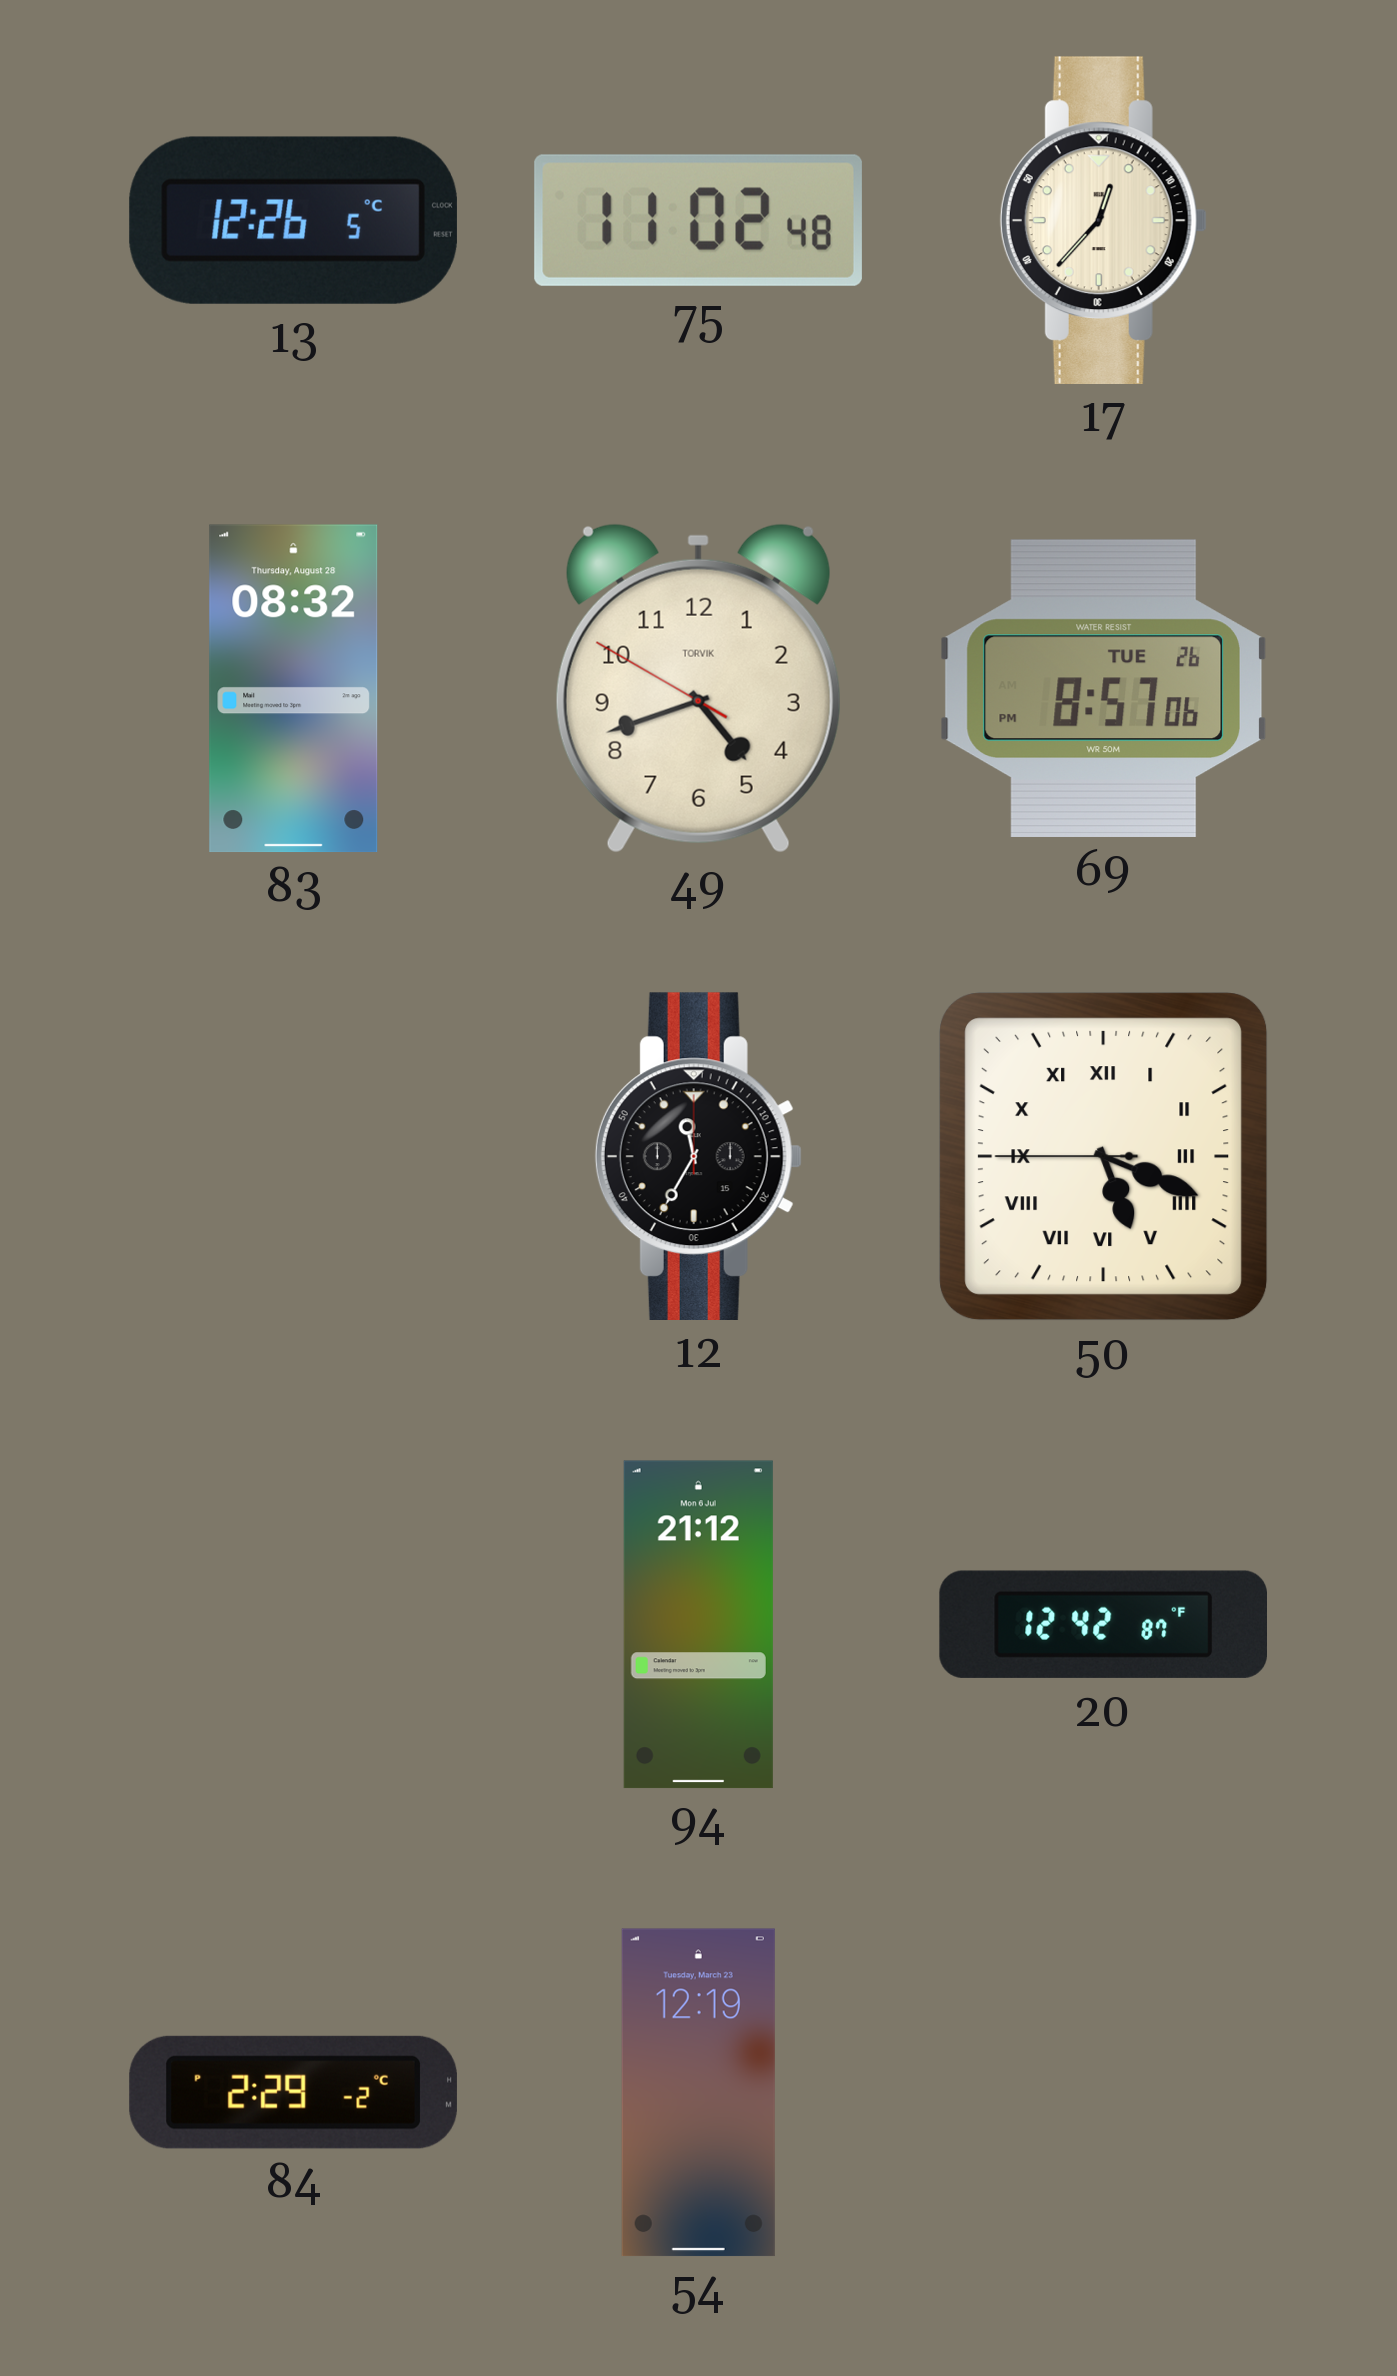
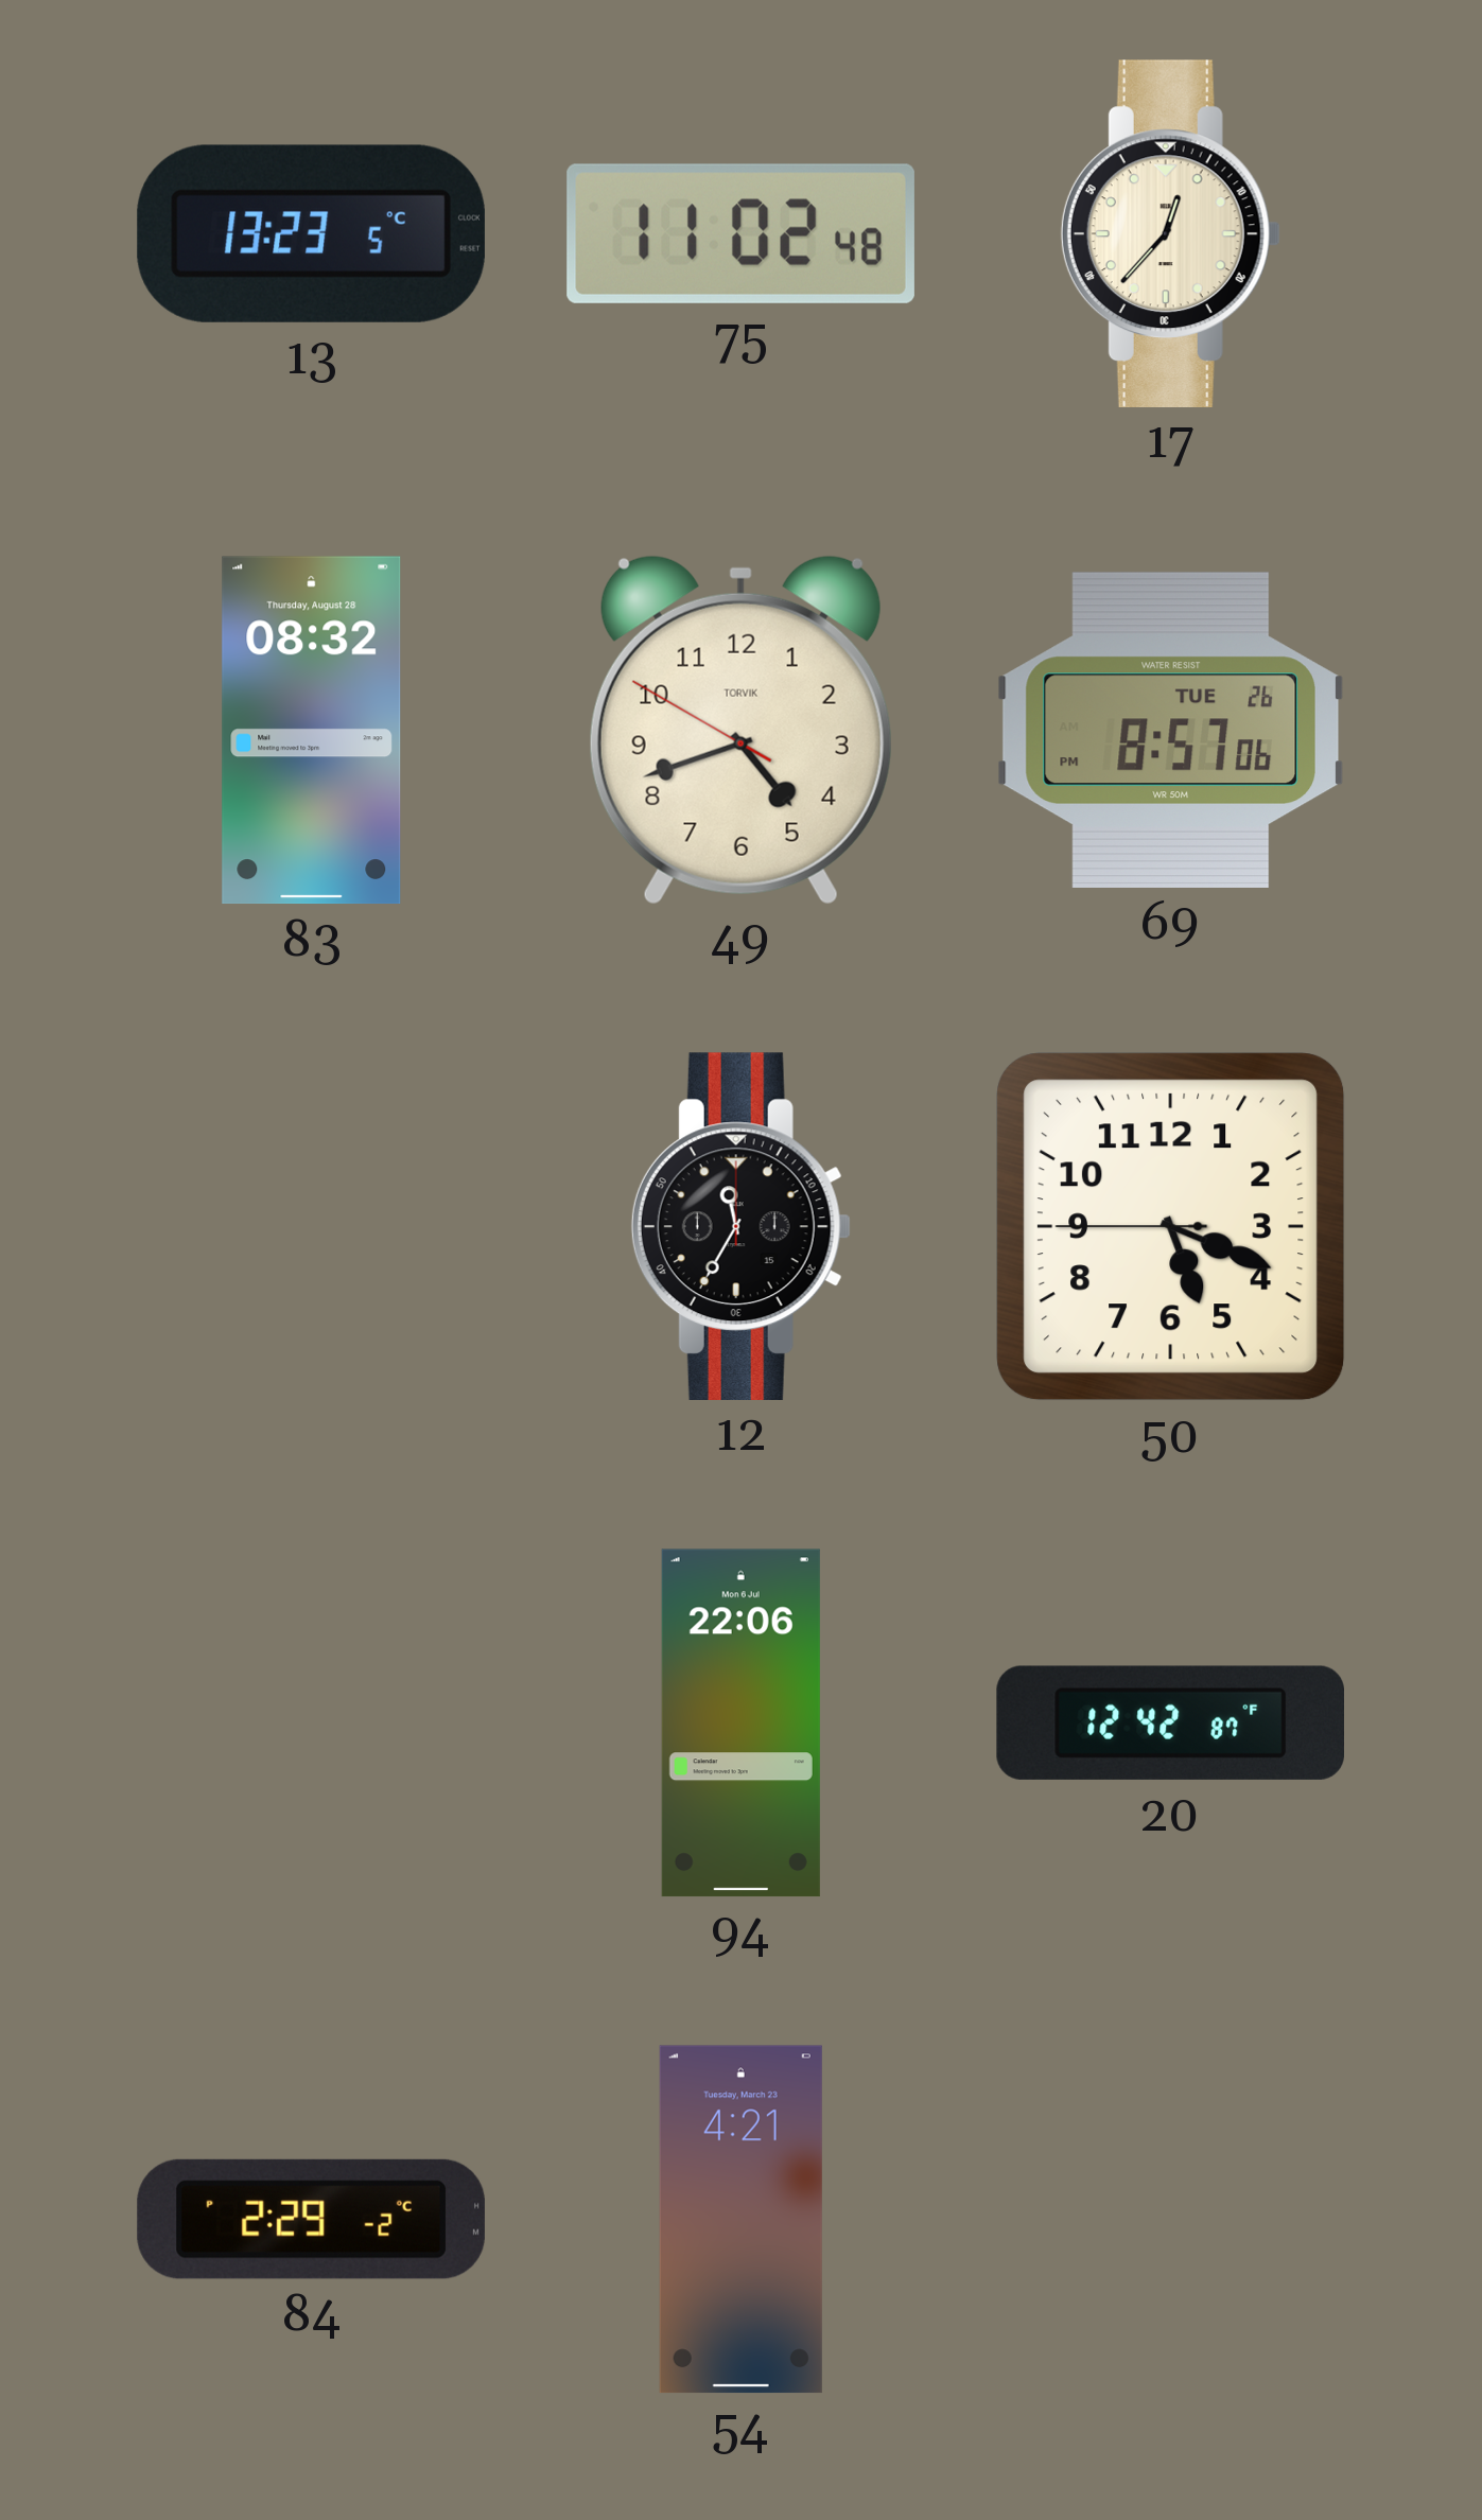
13: 12:26 -> 13:23
50 numerals: Roman -> Arabic
94: 21:12 -> 22:06
54: 12:19 -> 4:21
